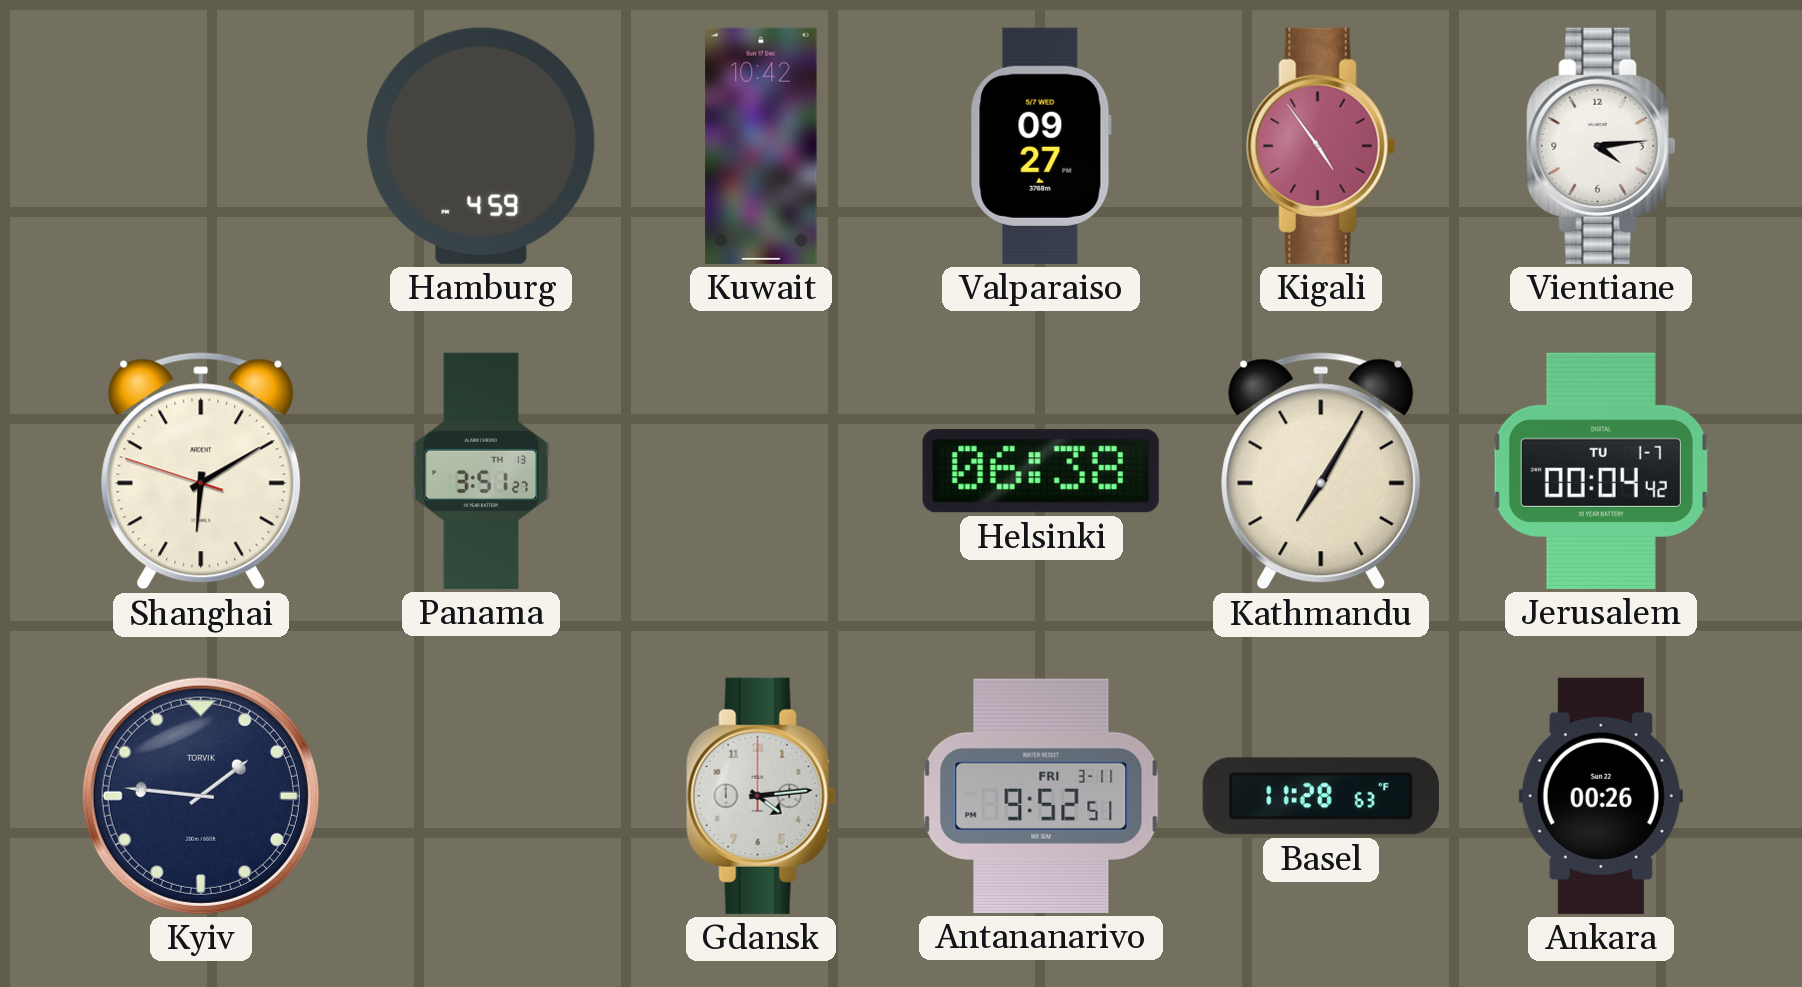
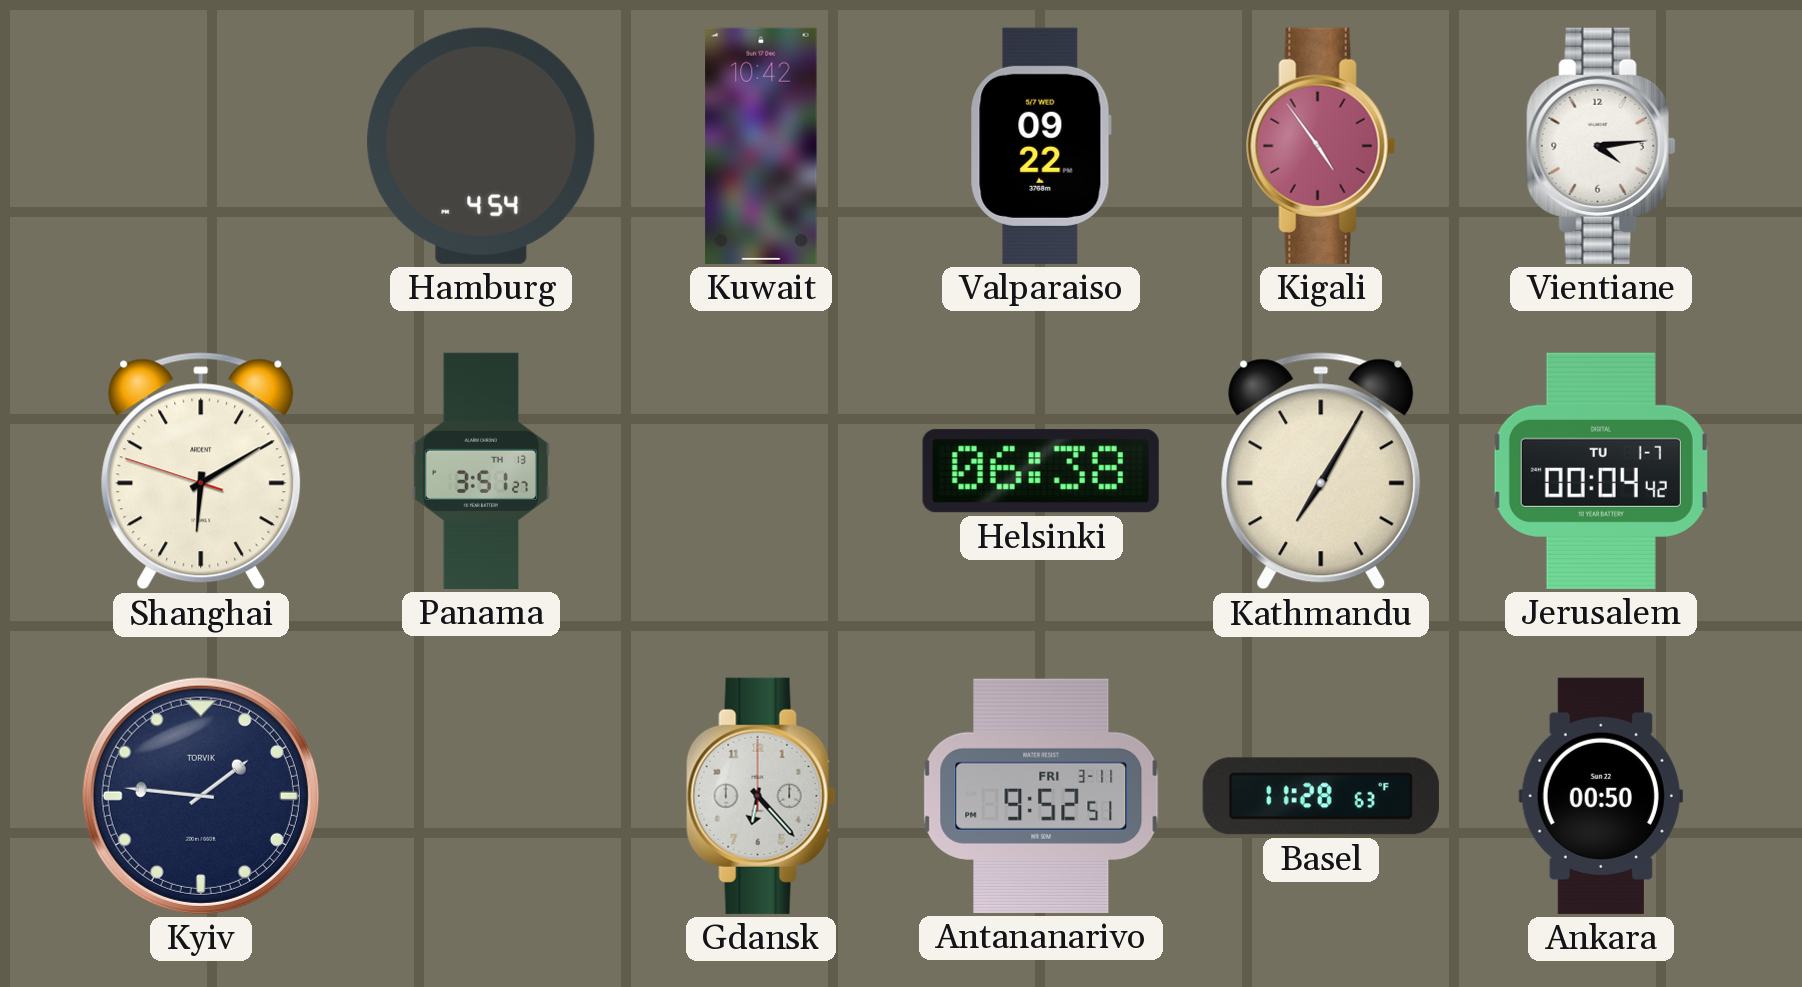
Hamburg: 4:59 -> 4:54
Valparaiso: 09:27 -> 09:22
Gdansk: 4:14 -> 6:23
Ankara: 00:26 -> 00:50
